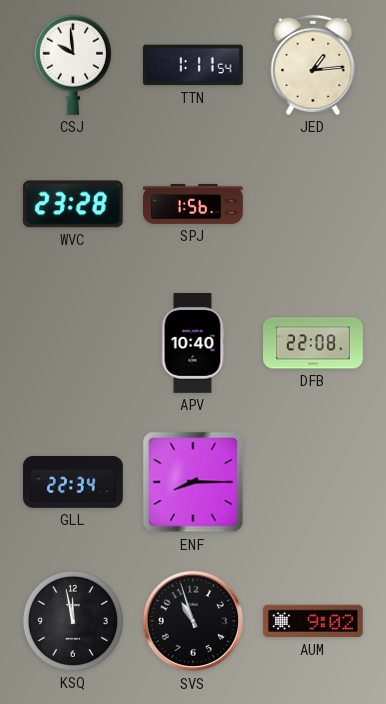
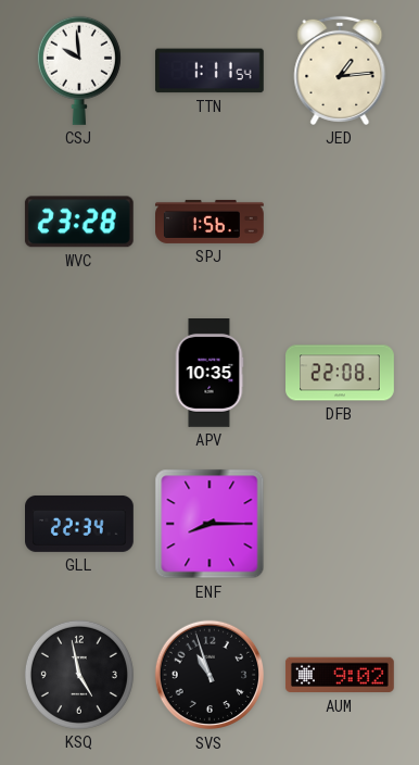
APV: 10:40 -> 10:35
KSQ: 11:58 -> 4:58
